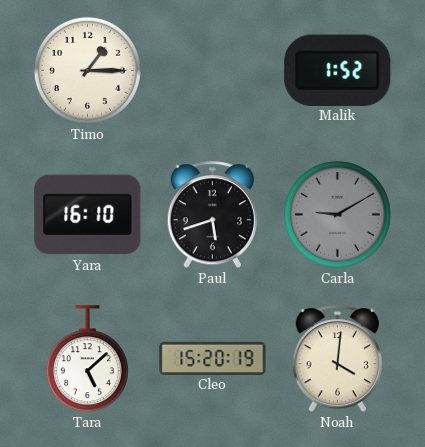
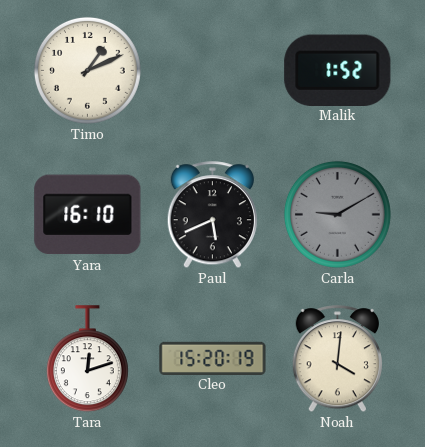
Timo: 1:15 -> 1:11
Paul: 5:42 -> 5:41
Tara: 5:08 -> 12:12
